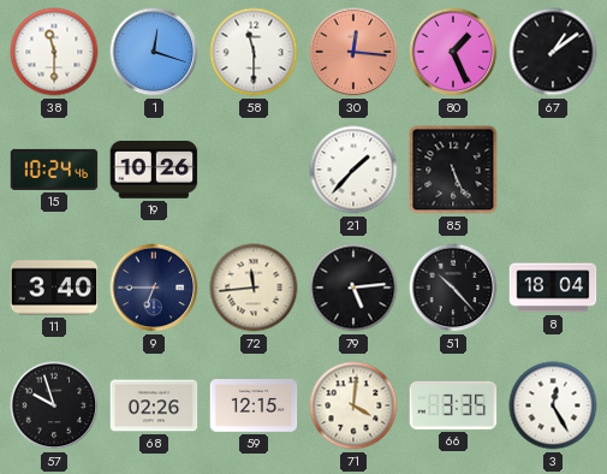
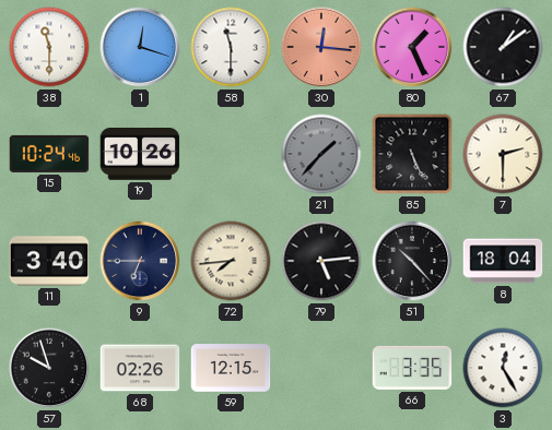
21 dial: white -> grey
7: none -> 2:30
72: 11:44 -> 7:44
71: 4:01 -> none
